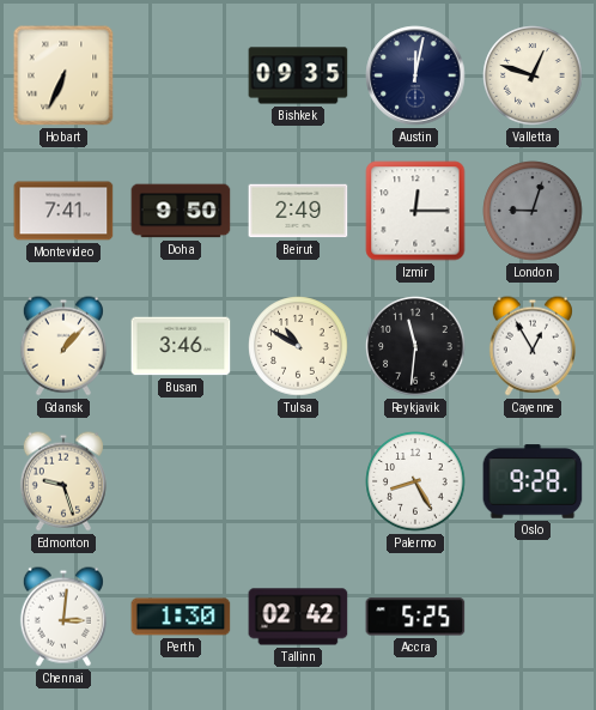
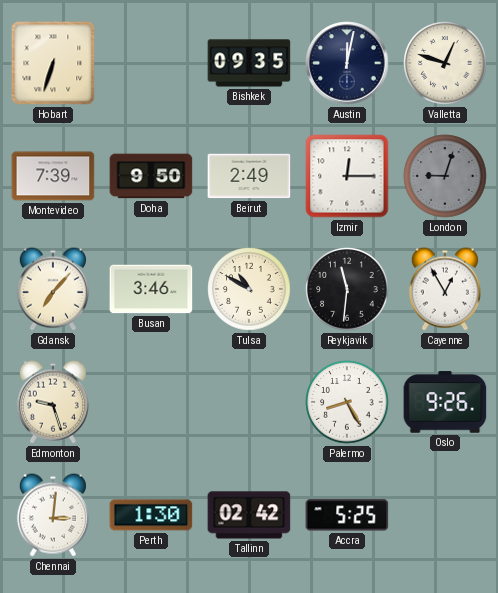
Hobart: 6:34 -> 6:33
Montevideo: 7:41 -> 7:39
Gdansk: 1:07 -> 7:07
Oslo: 9:28 -> 9:26
